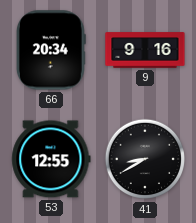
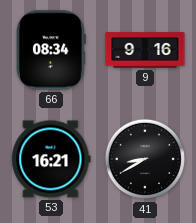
66: 20:34 -> 08:34
53: 12:55 -> 16:21
